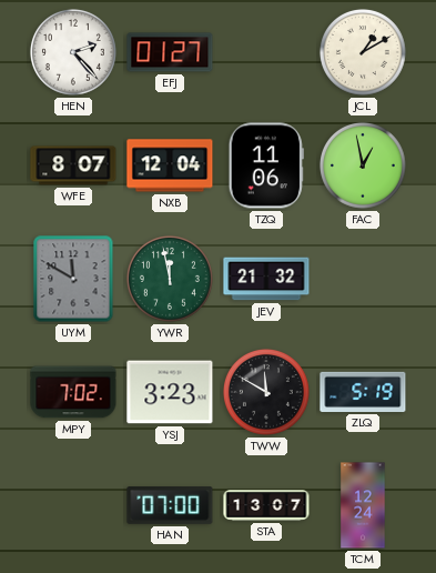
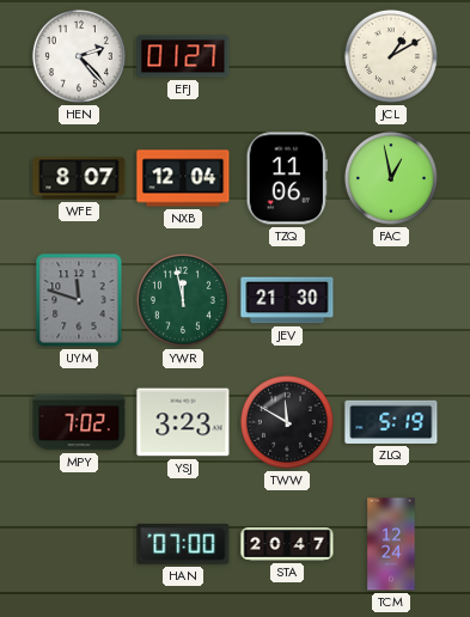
UYM: 11:50 -> 11:48
JEV: 21:32 -> 21:30
STA: 13:07 -> 20:47
